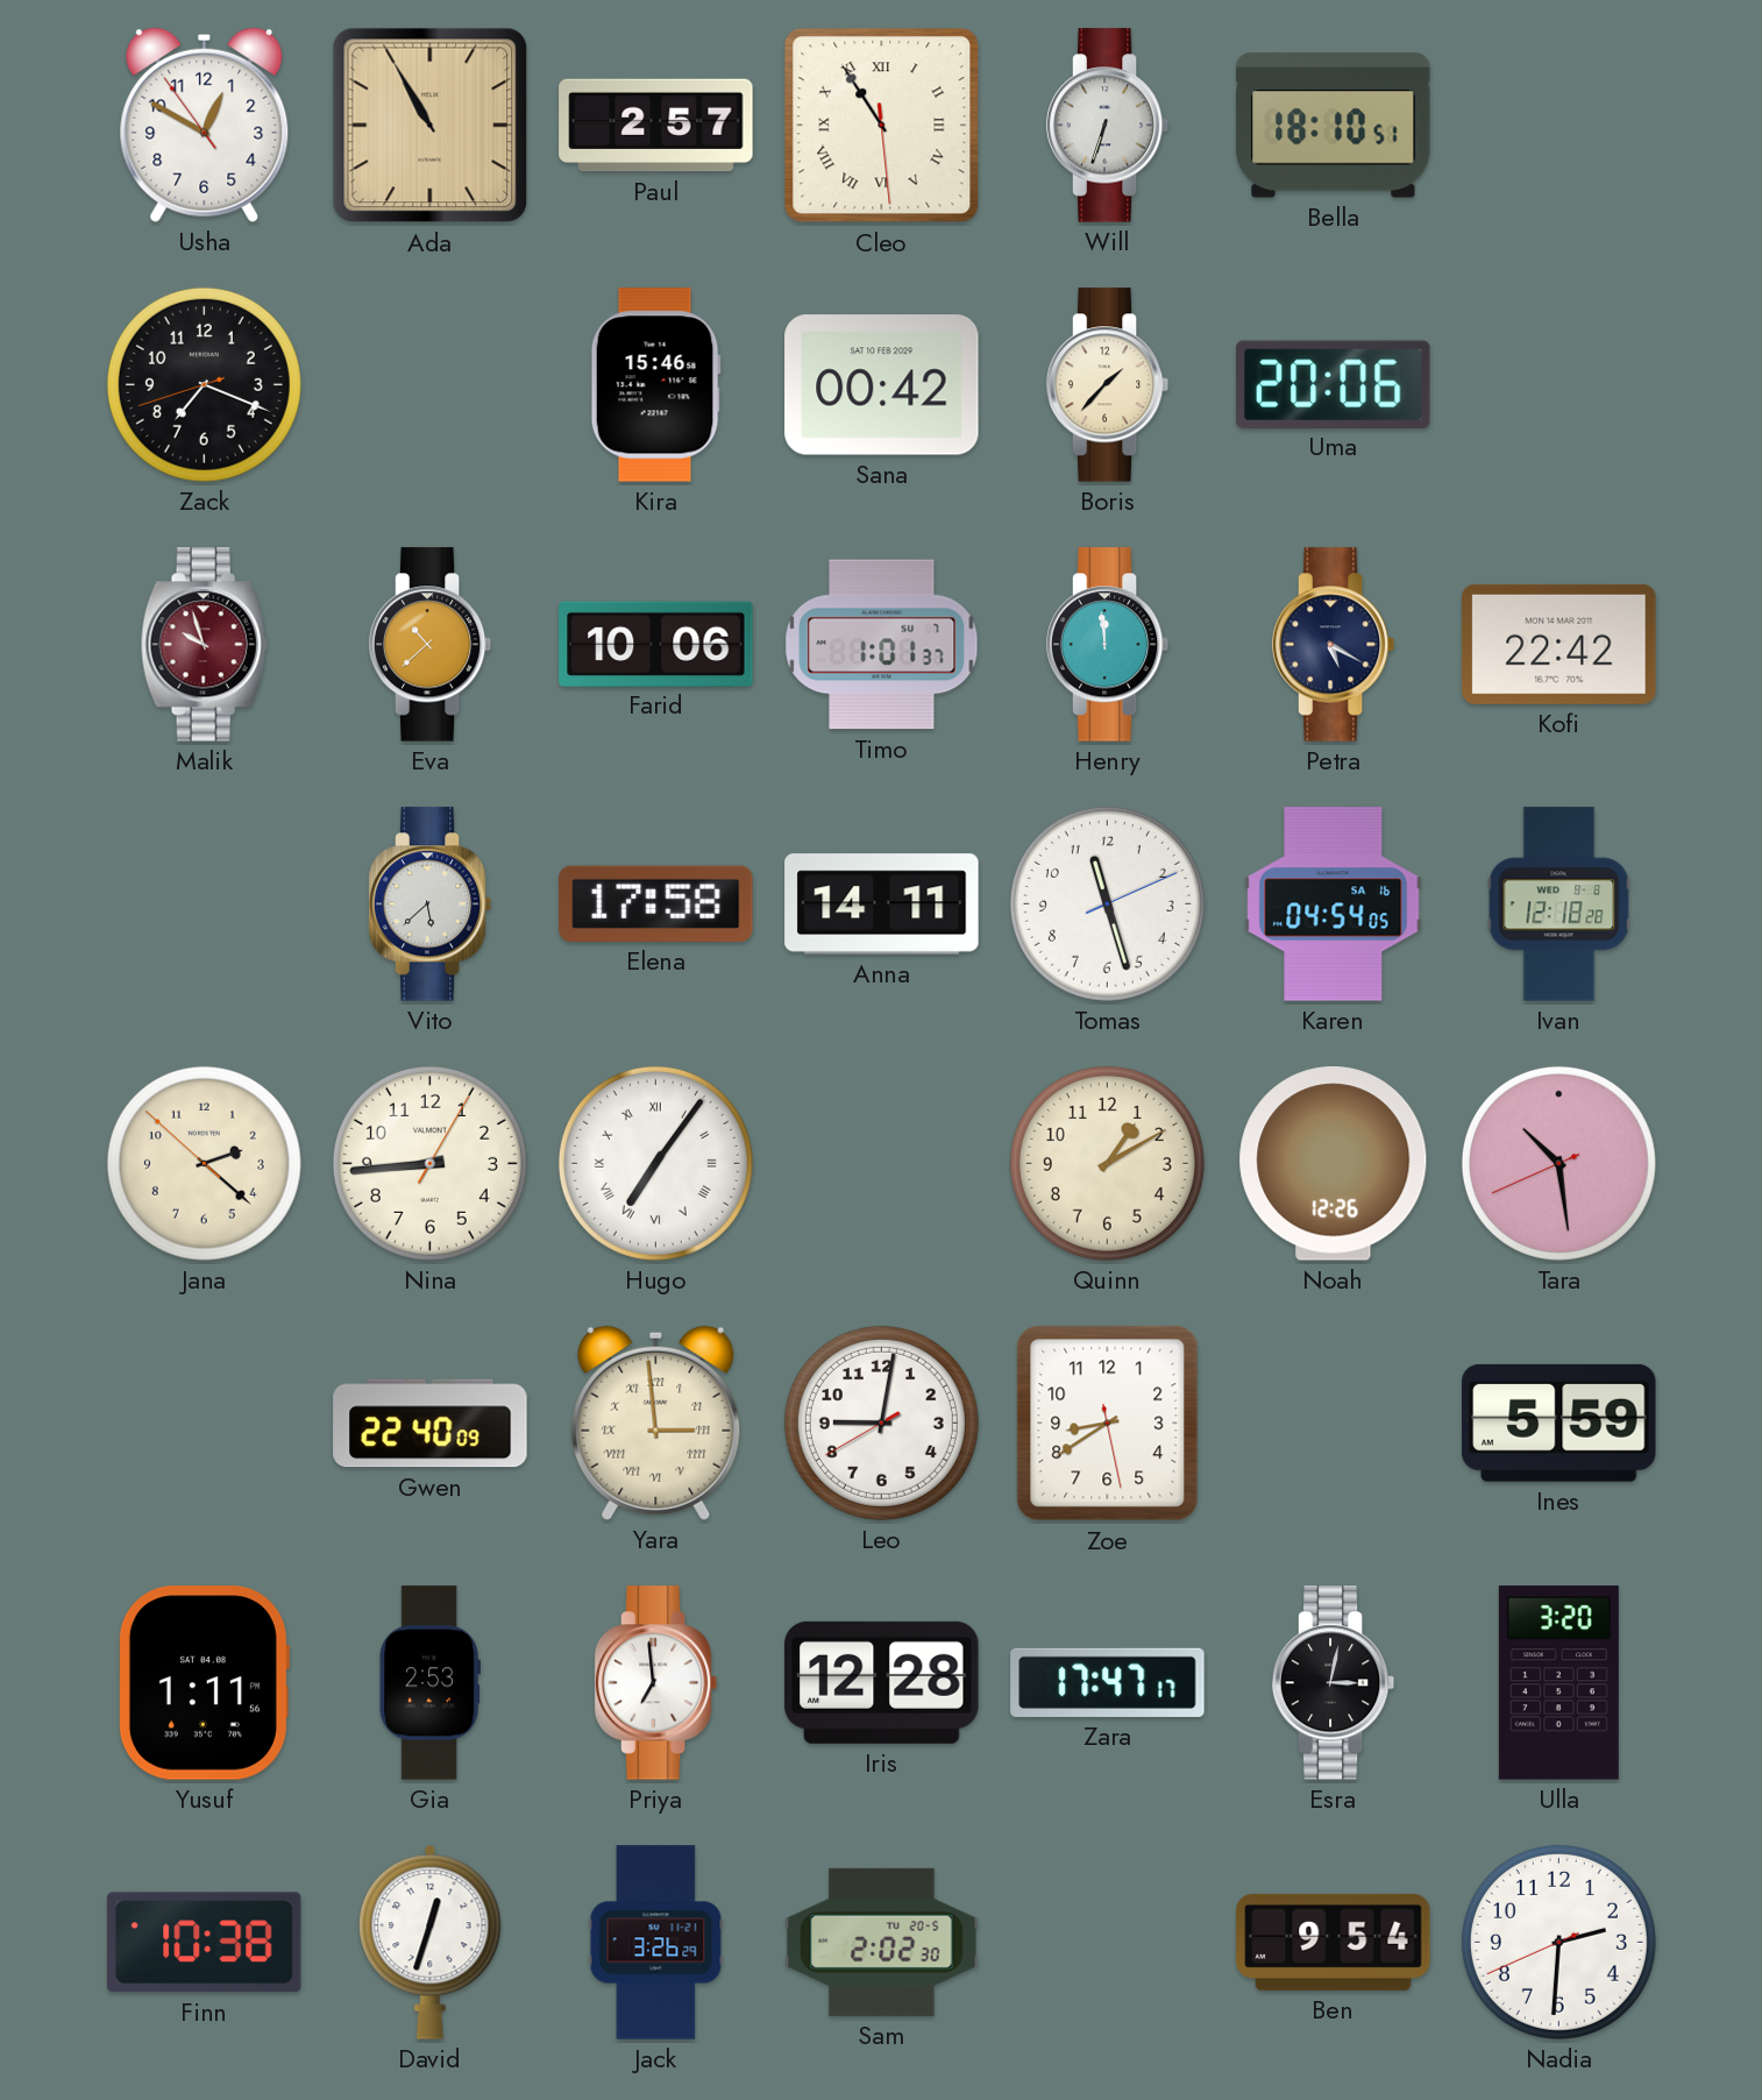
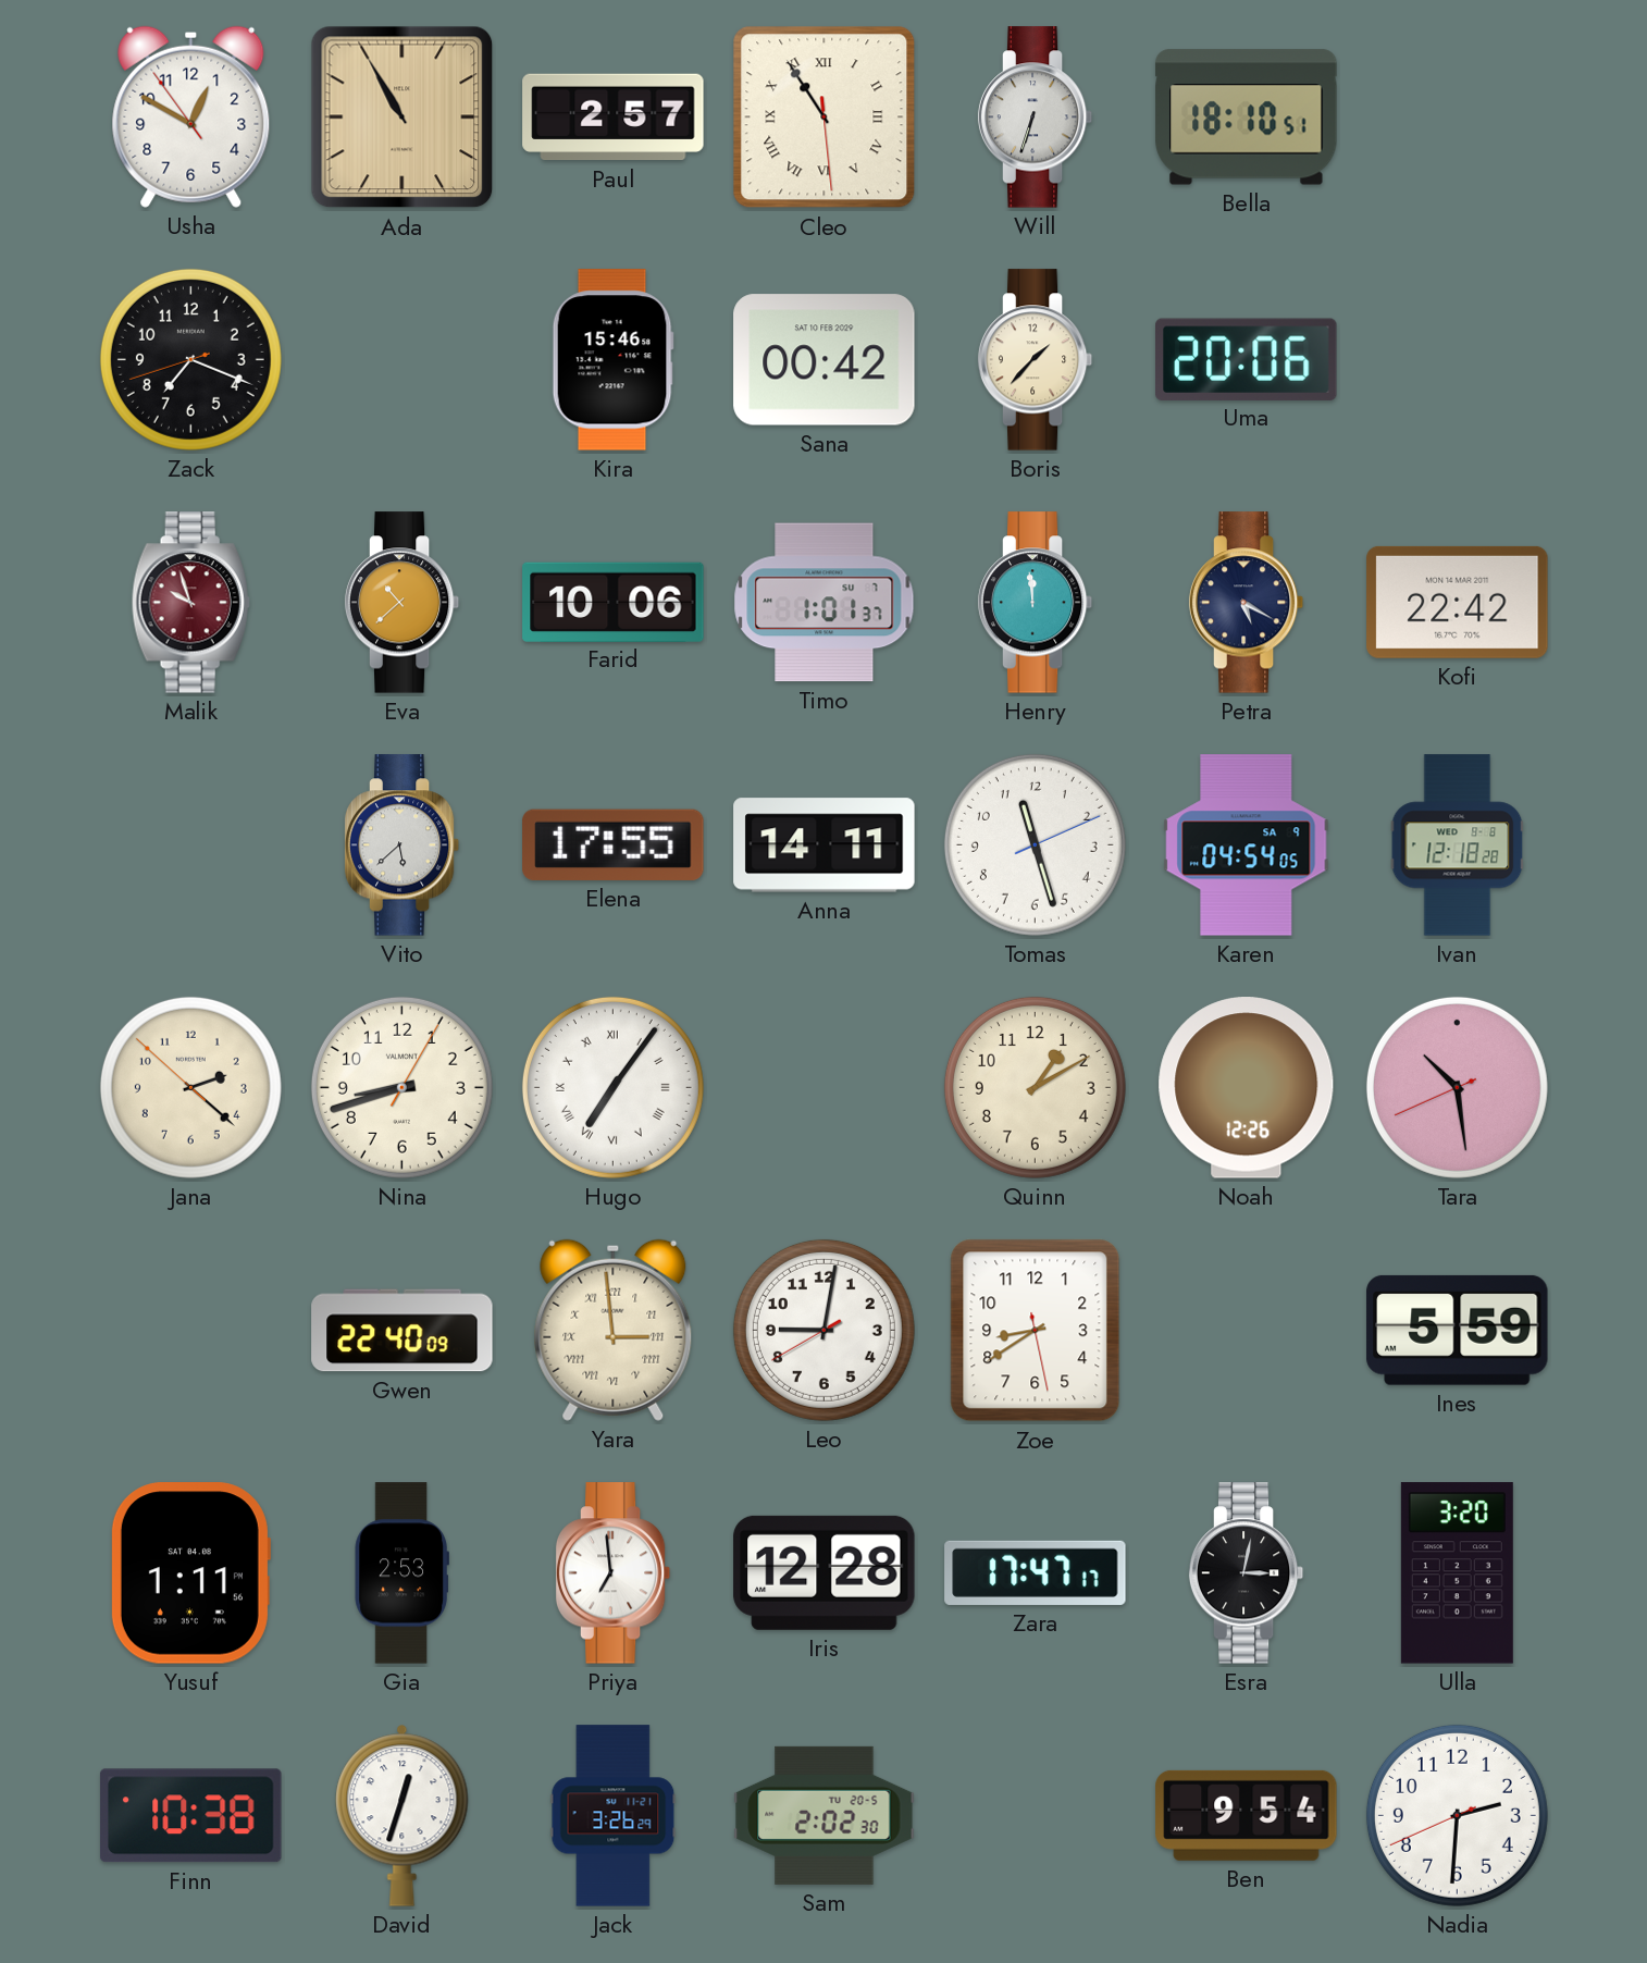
Elena: 17:58 -> 17:55
Karen date: SA 16 -> SA 9
Nina: 8:44 -> 8:42
